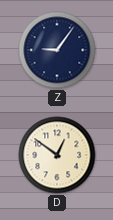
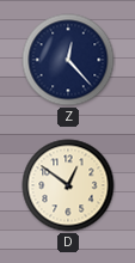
Z: 9:06 -> 12:23
